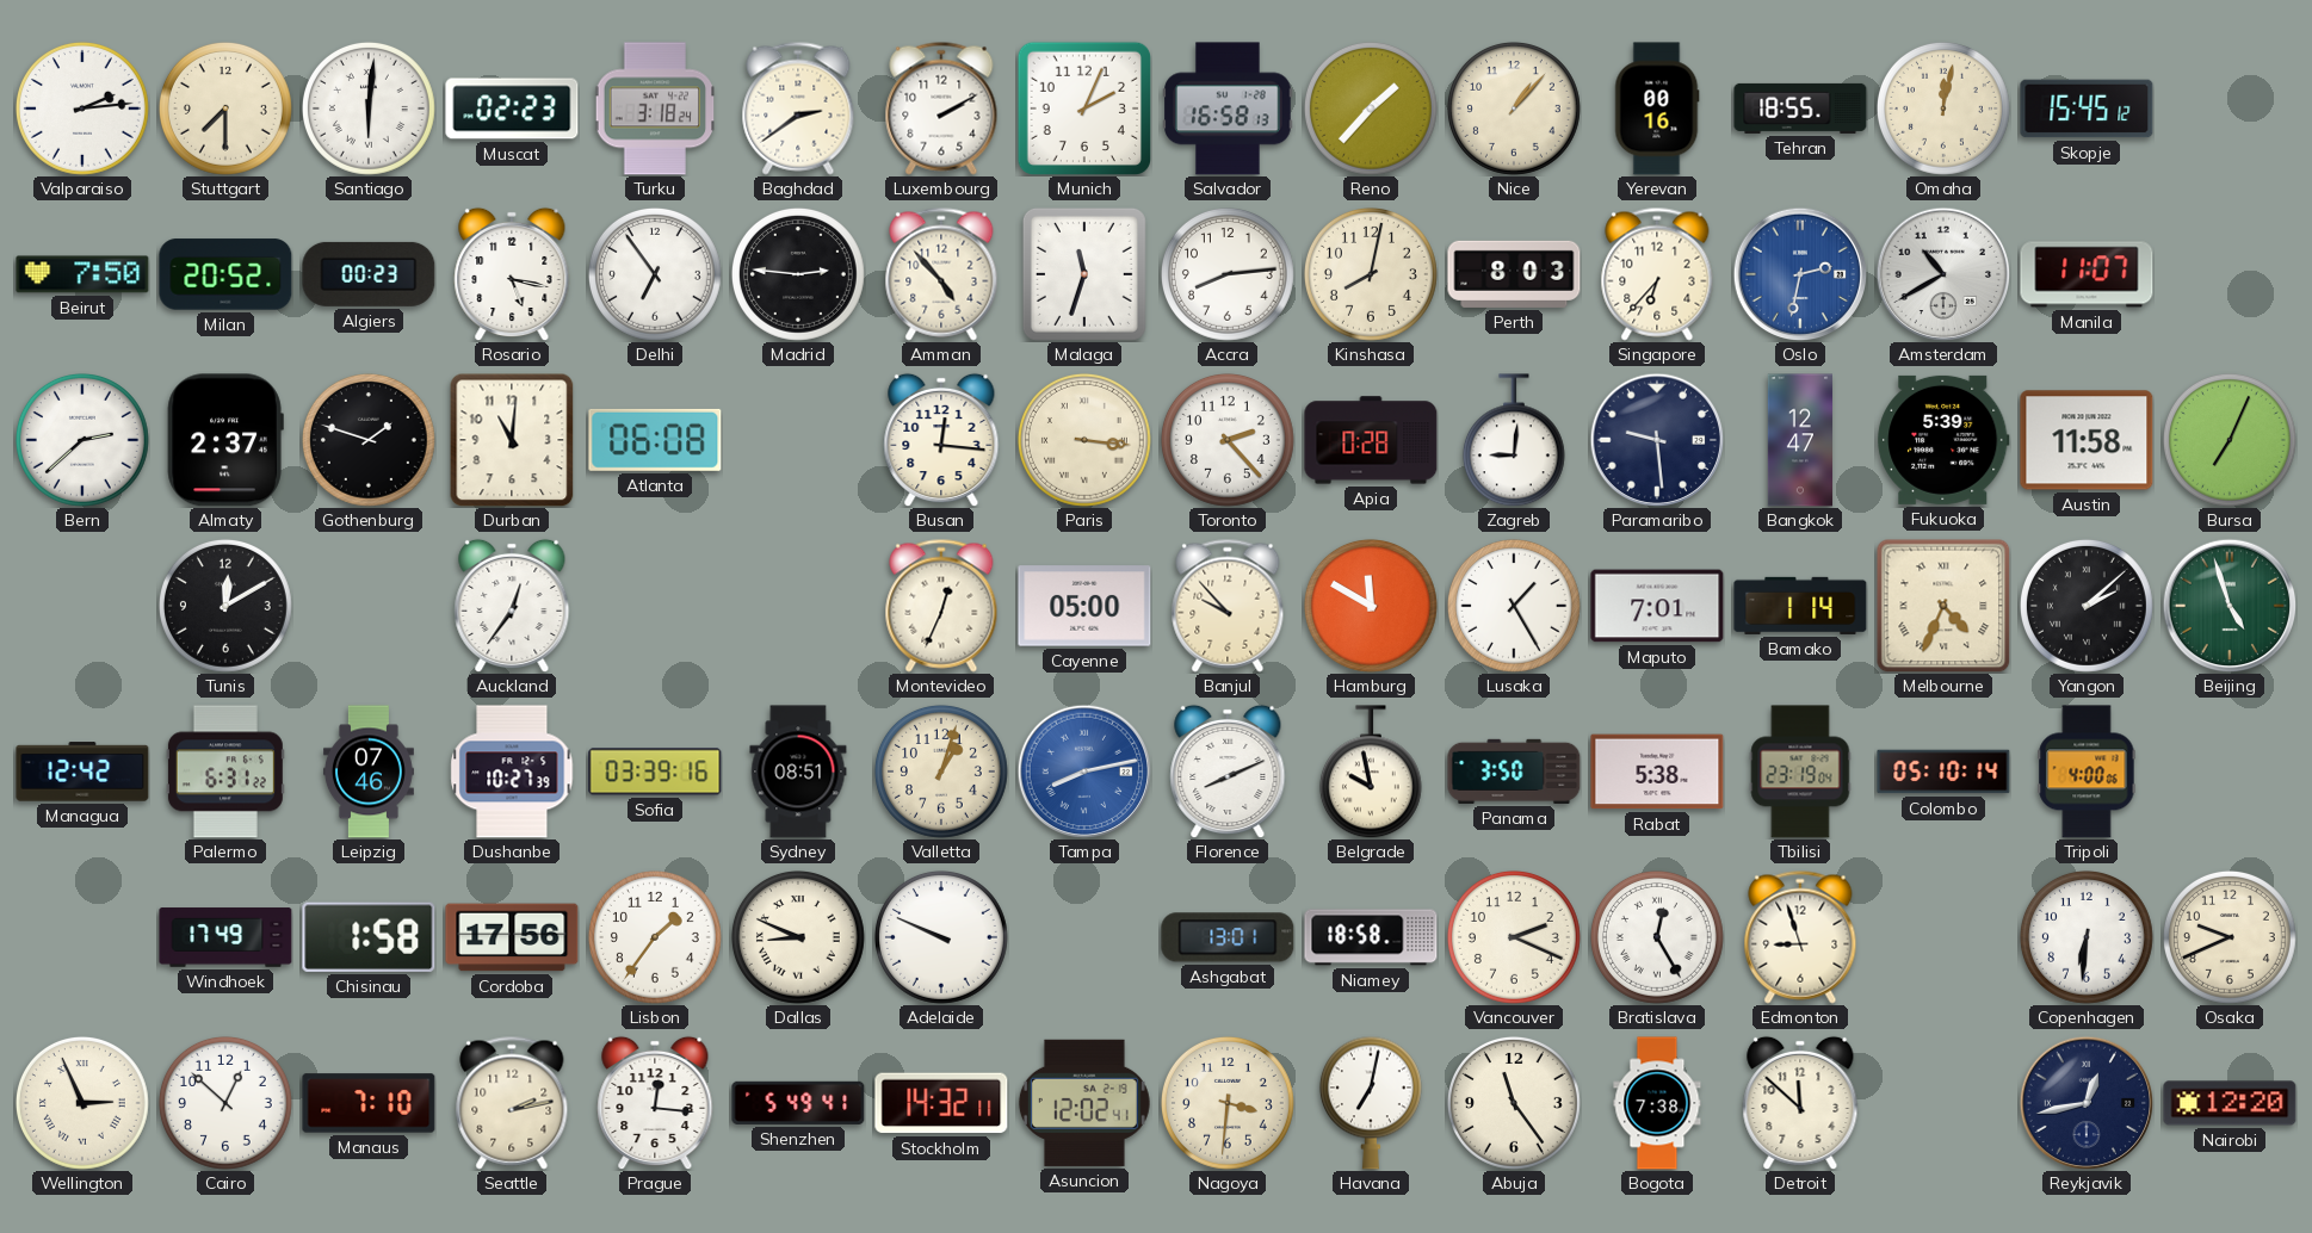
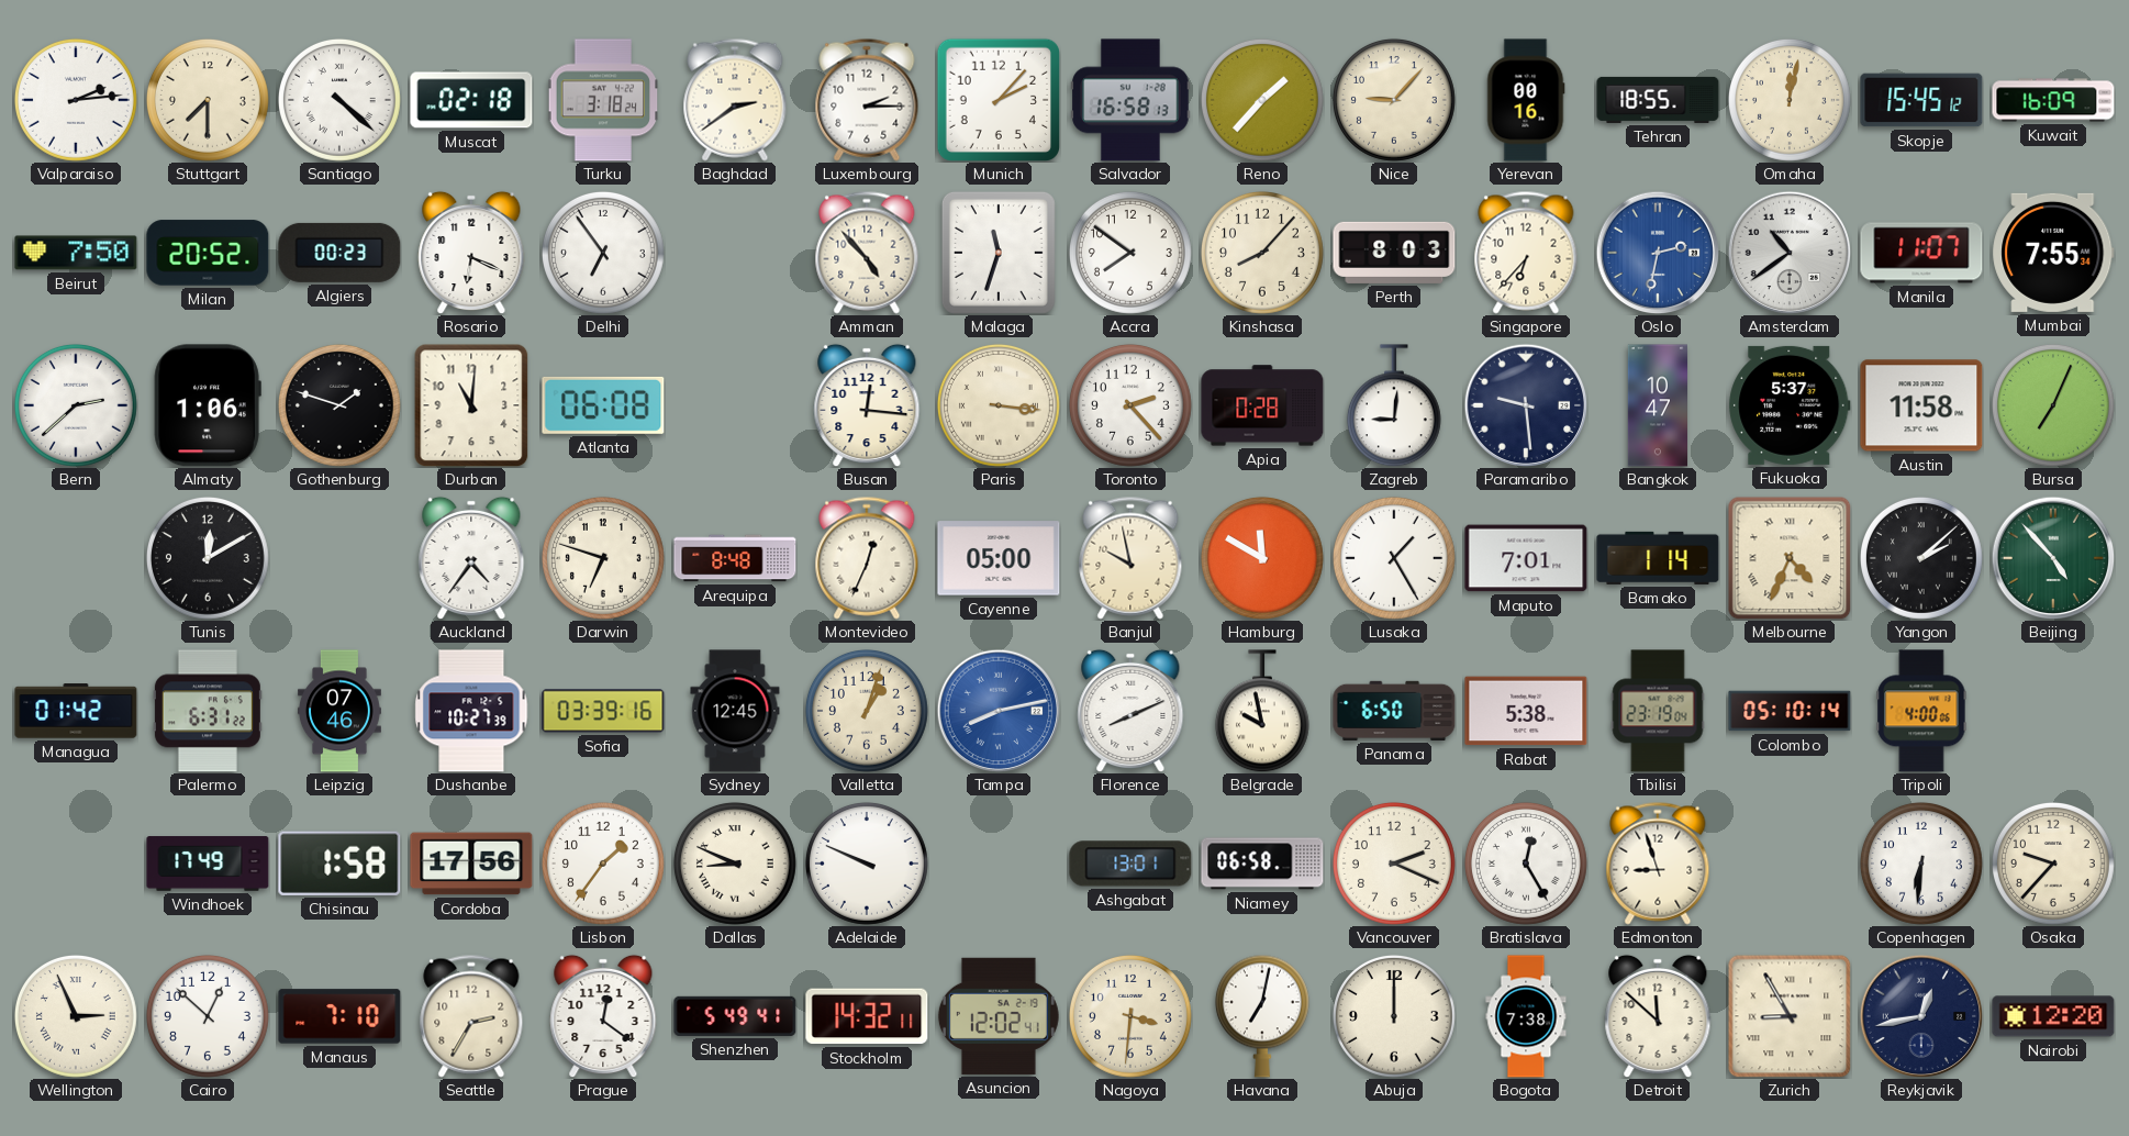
Santiago: 6:01 -> 4:22
Muscat: 02:23 -> 02:18
Luxembourg: 2:10 -> 2:15
Munich: 2:04 -> 2:07
Nice: 1:07 -> 9:07
Kuwait: none -> 16:09
Rosario: 5:17 -> 6:19
Madrid: 2:46 -> none
Accra: 8:14 -> 7:51
Kinshasa: 8:02 -> 8:07
Amsterdam: 10:40 -> 10:39
Mumbai: none -> 7:55
Almaty: 2:37 -> 1:06
Bangkok: 12:47 -> 10:47
Fukuoka: 5:39 -> 5:37
Auckland: 12:36 -> 4:36
Darwin: none -> 6:48
Arequipa: none -> 8:48
Banjul: 9:53 -> 9:58
Beijing: 4:57 -> 4:53
Managua: 12:42 -> 01:42
Sydney: 08:51 -> 12:45
Panama: 3:50 -> 6:50
Niamey: 18:58 -> 06:58
Osaka: 9:41 -> 9:37
Seattle: 2:13 -> 2:35
Prague: 12:16 -> 12:21
Abuja: 11:24 -> 12:00
Zurich: none -> 8:55
